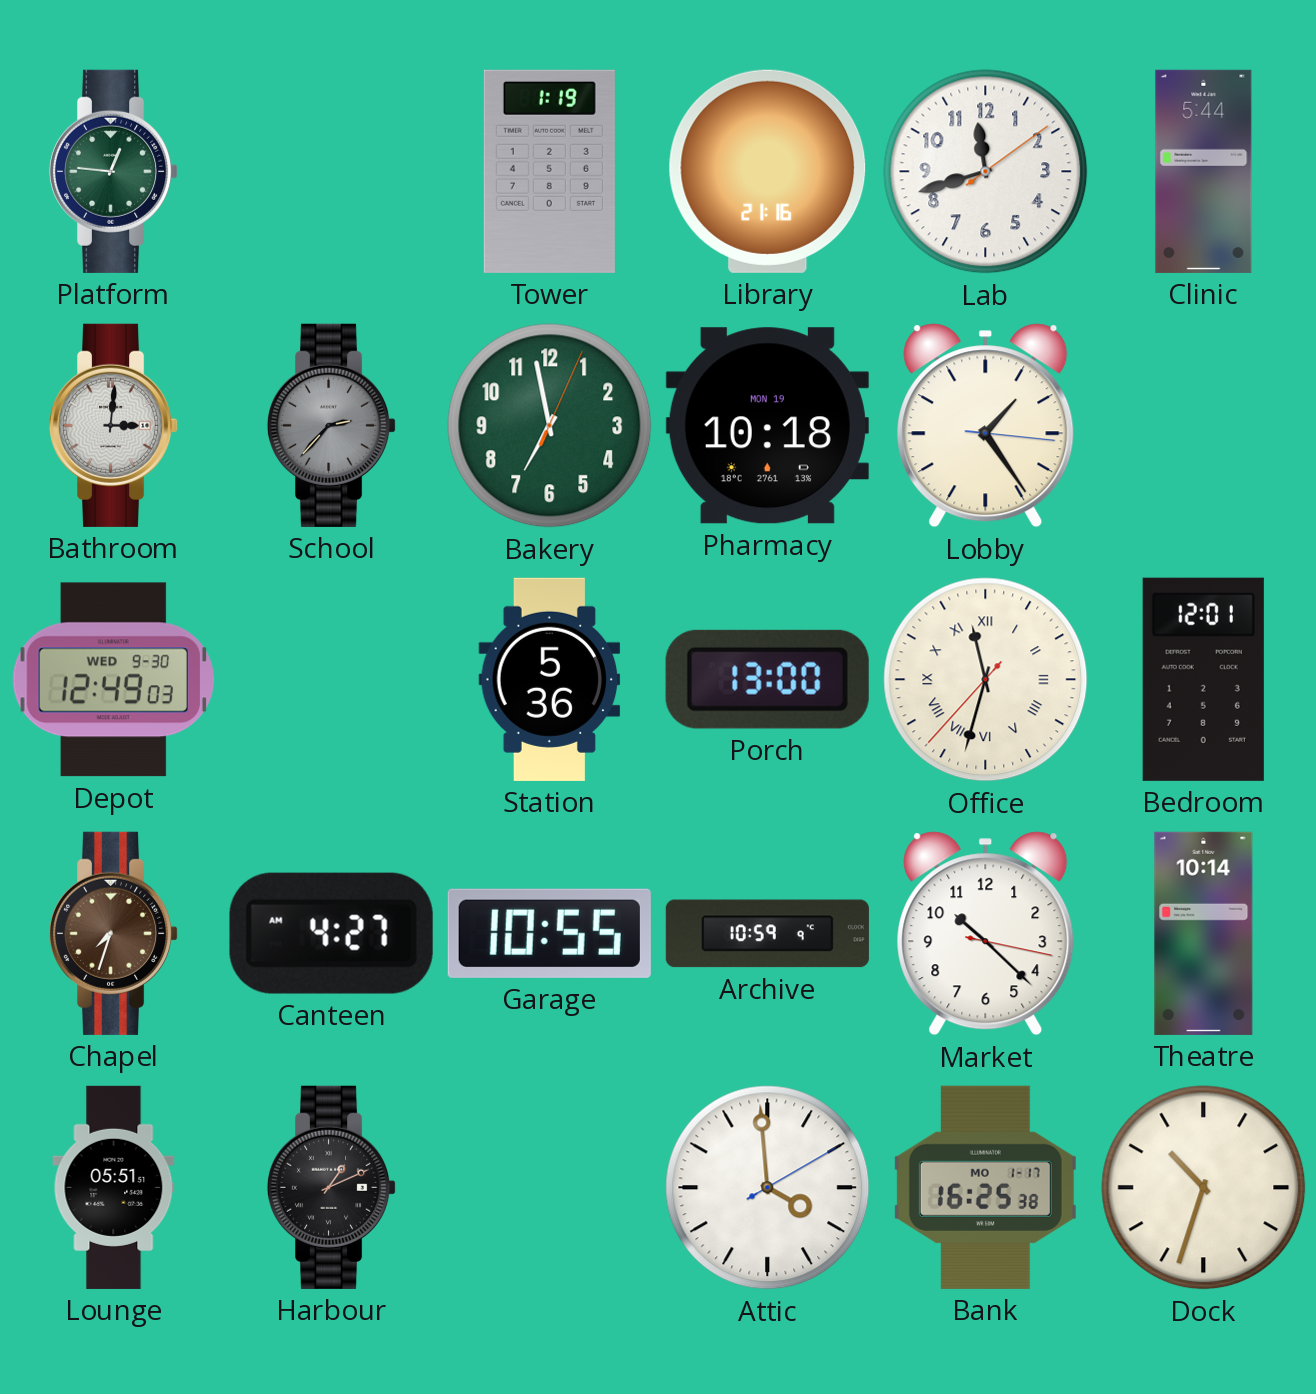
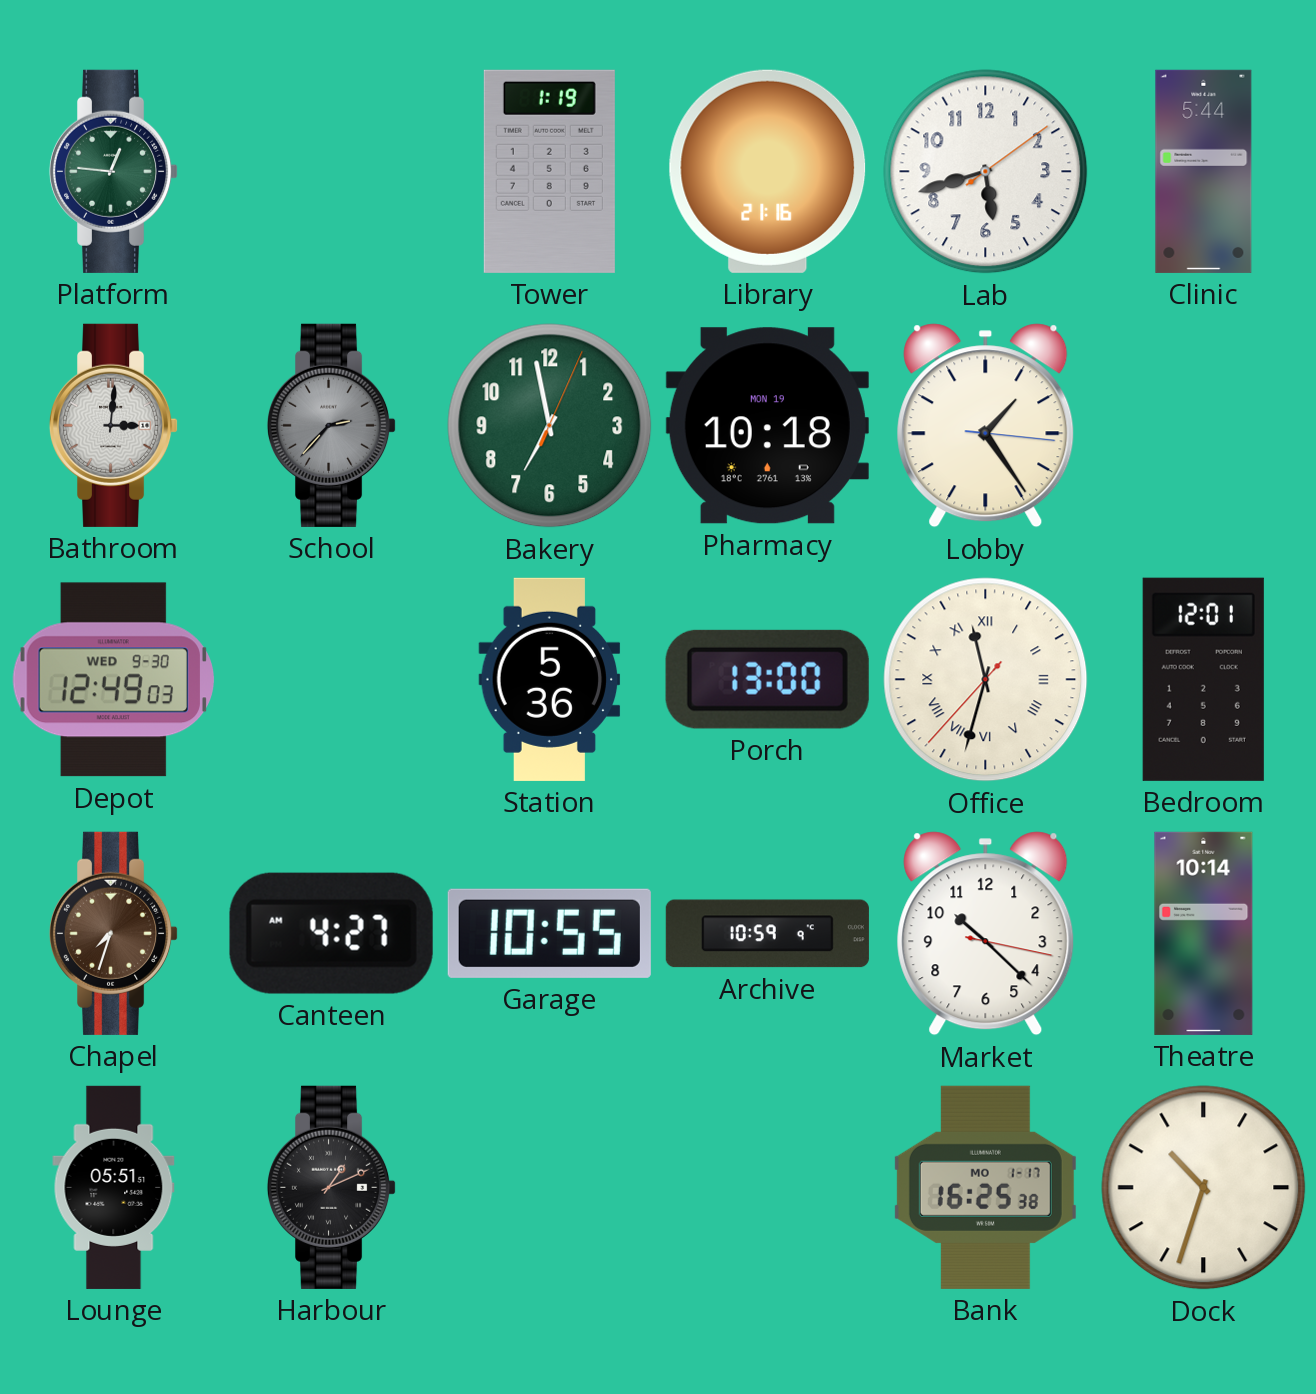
Lab: 11:42 -> 5:42
Attic: 3:59 -> none
